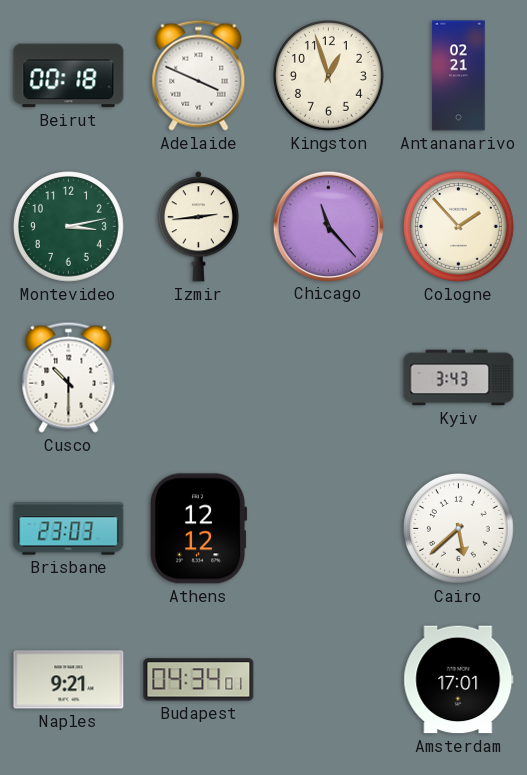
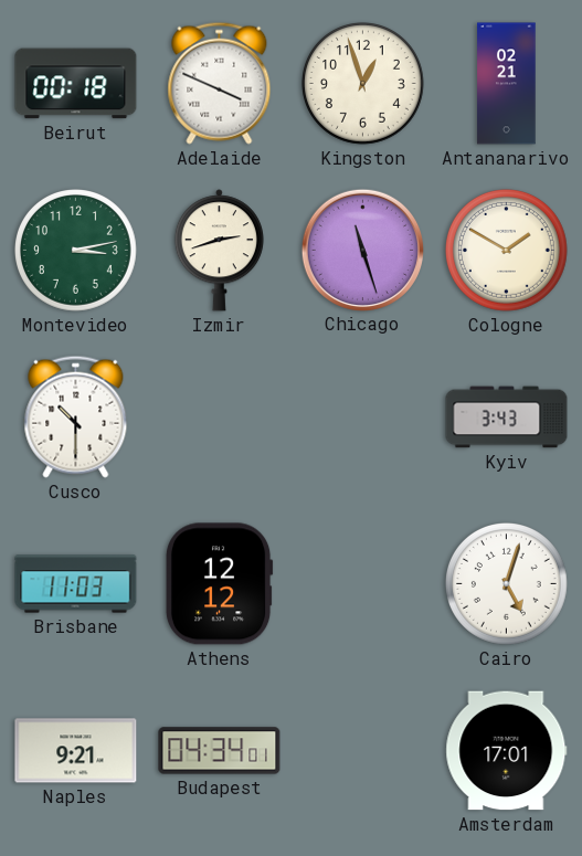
Izmir: 2:44 -> 2:42
Chicago: 11:23 -> 11:27
Cologne: 1:53 -> 1:50
Brisbane: 23:03 -> 11:03
Cairo: 5:38 -> 5:03
